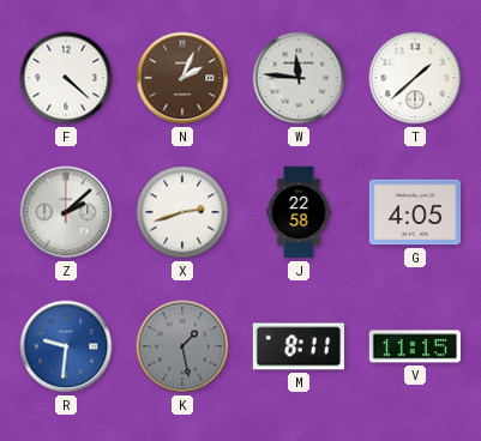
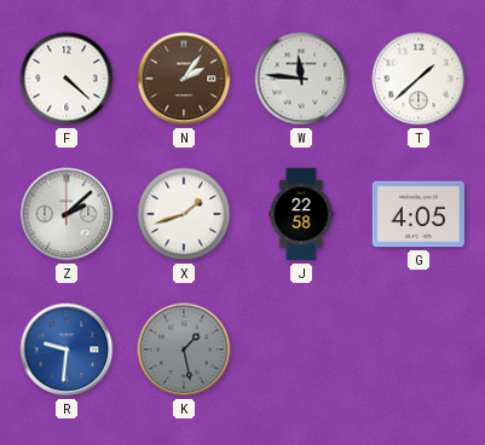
N: 2:04 -> 2:06
X: 2:42 -> 1:42
M: 8:11 -> none
V: 11:15 -> none
